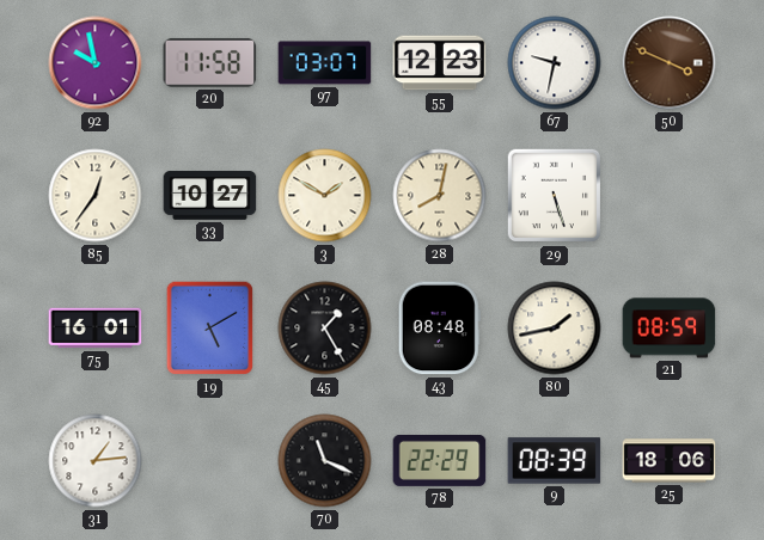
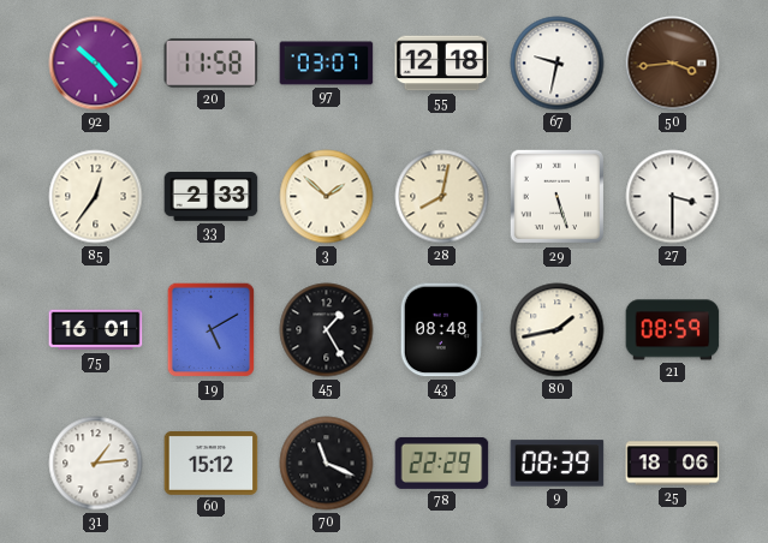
92: 9:58 -> 10:23
55: 12:23 -> 12:18
50: 3:49 -> 3:44
33: 10:27 -> 2:33
3: 1:50 -> 1:52
27: none -> 3:30
60: none -> 15:12
